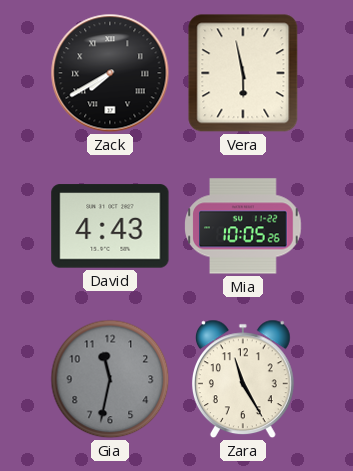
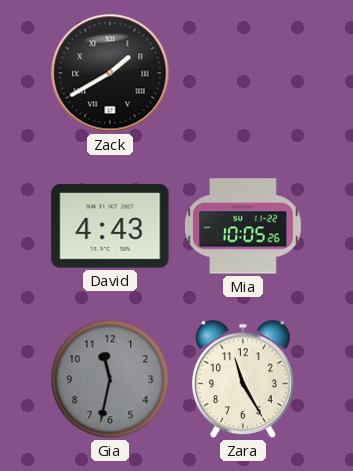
Zack: 7:40 -> 1:40
Vera: 5:58 -> none
